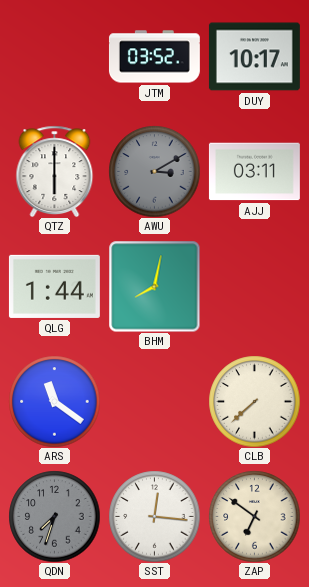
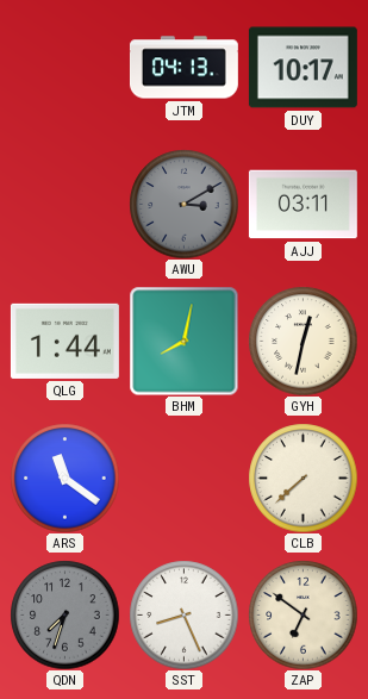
JTM: 03:52 -> 04:13
QTZ: 6:00 -> none
GYH: none -> 12:32
SST: 12:16 -> 8:26
